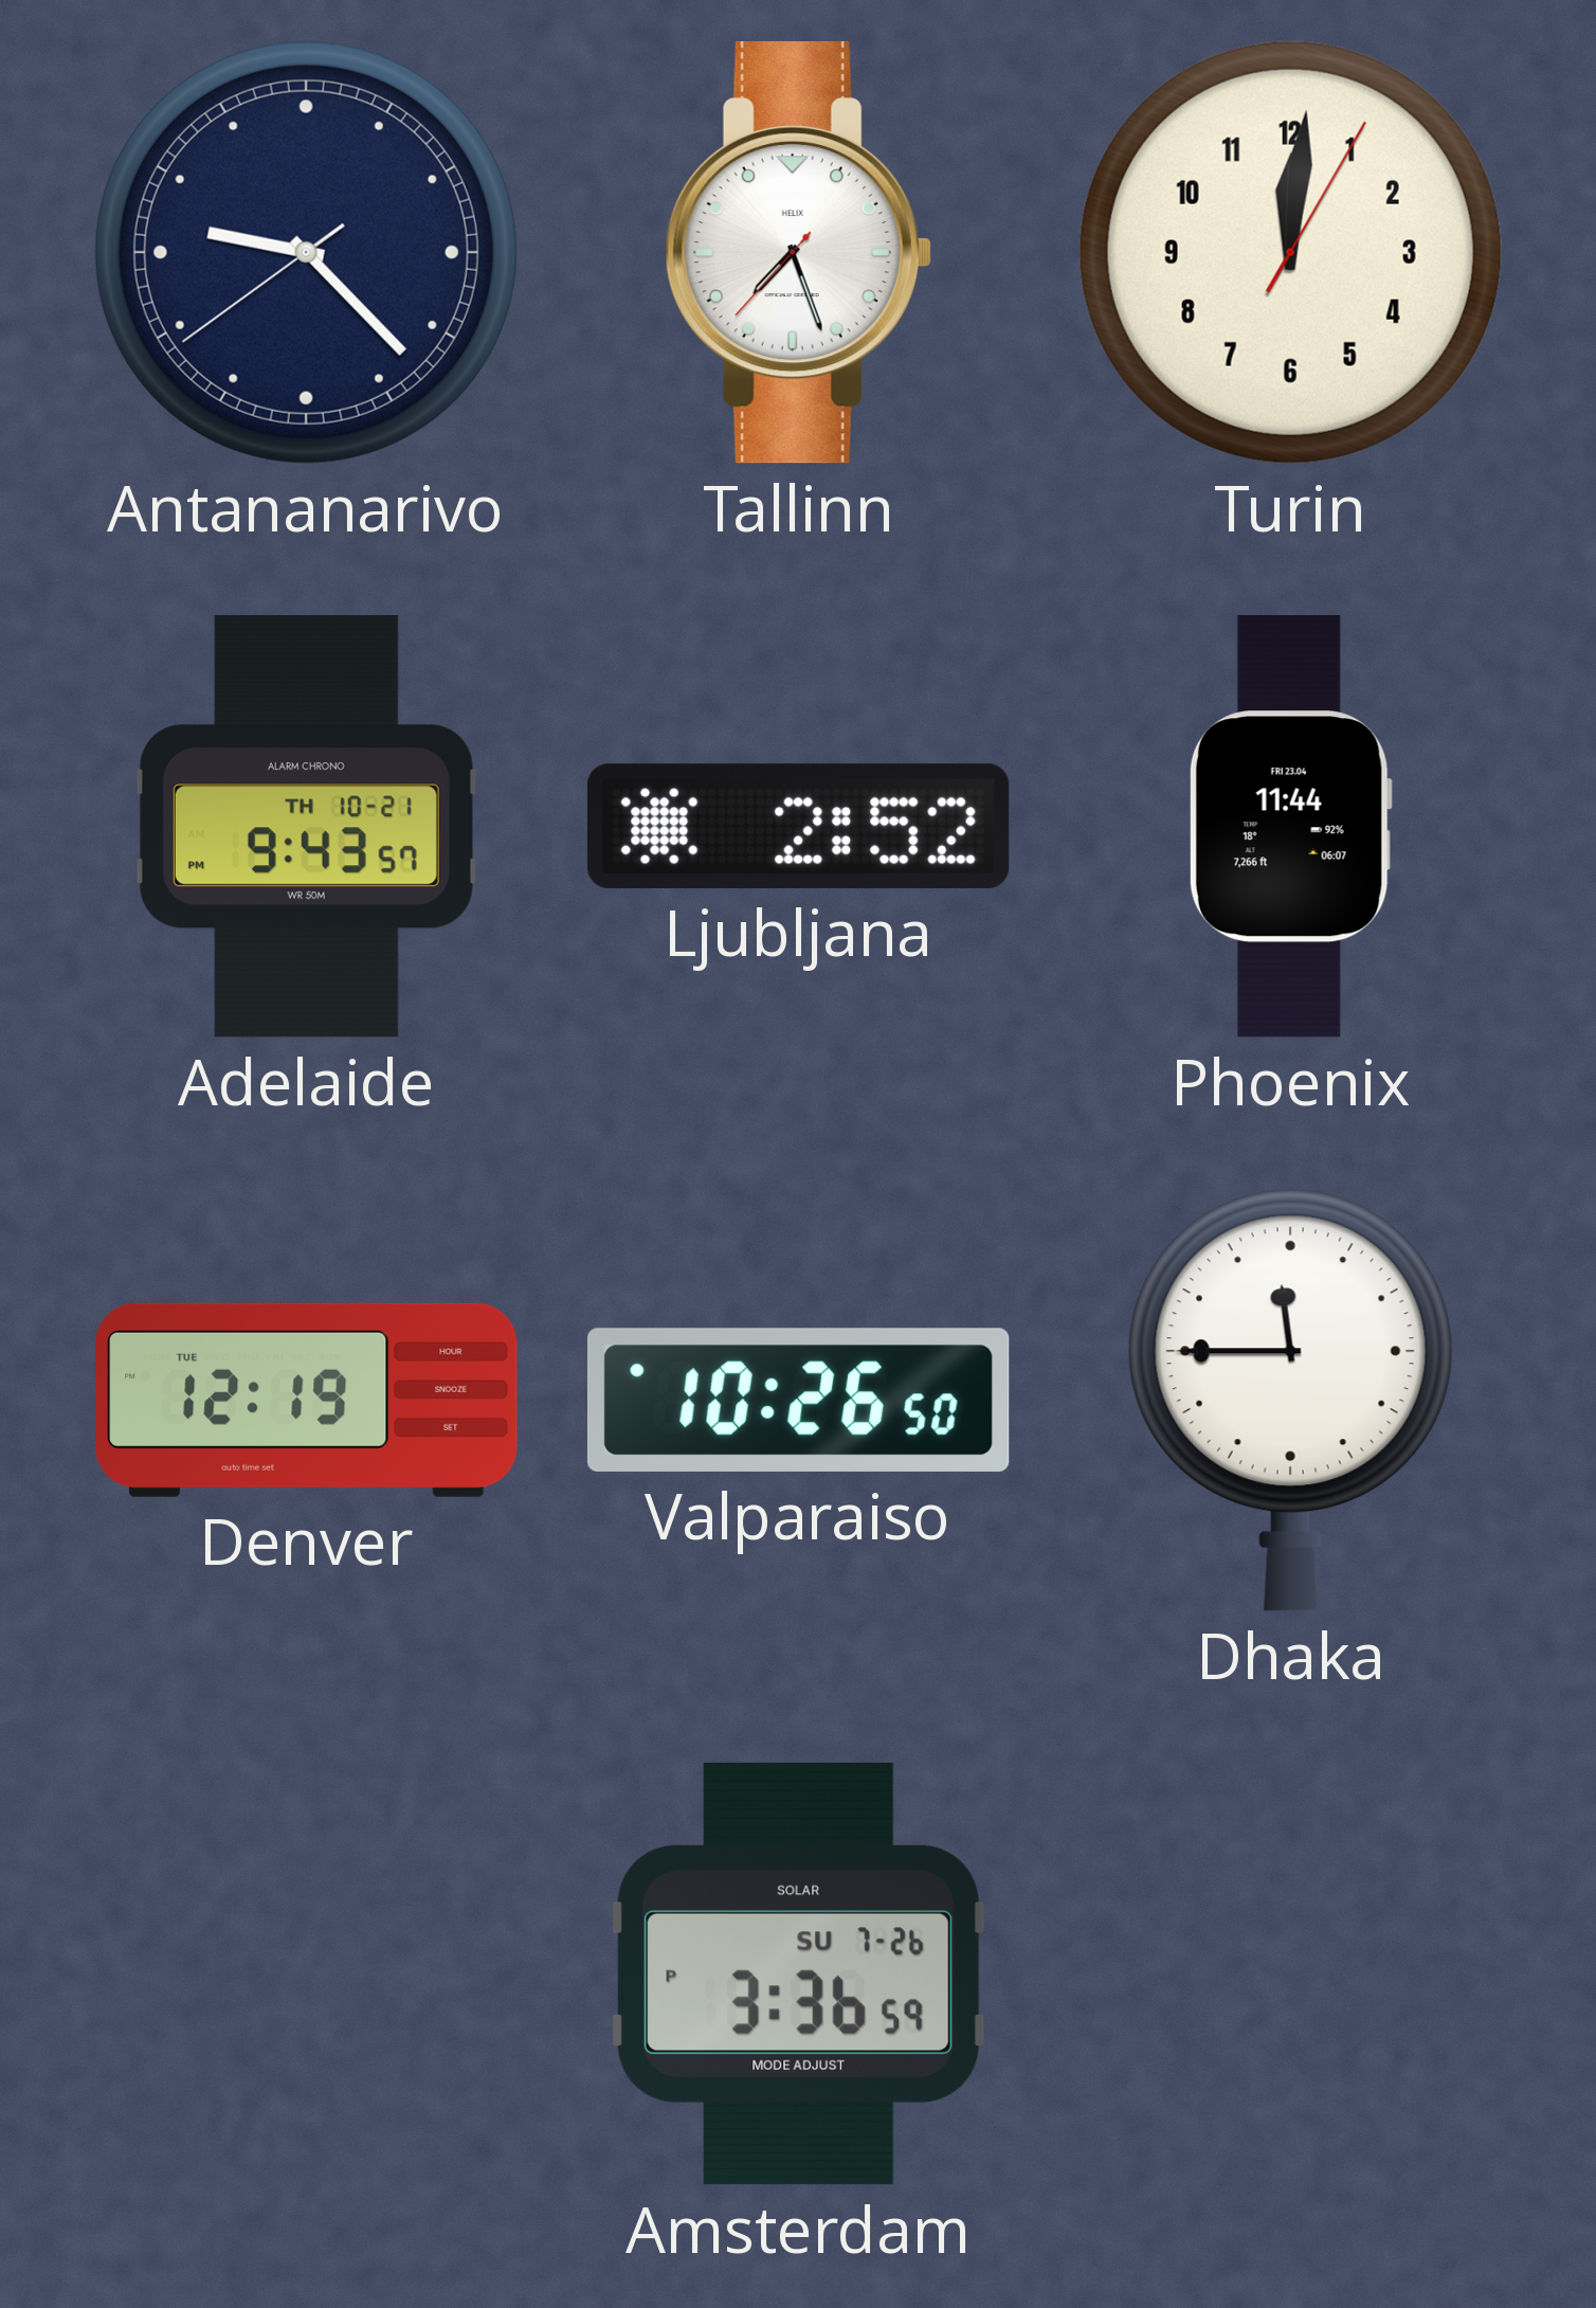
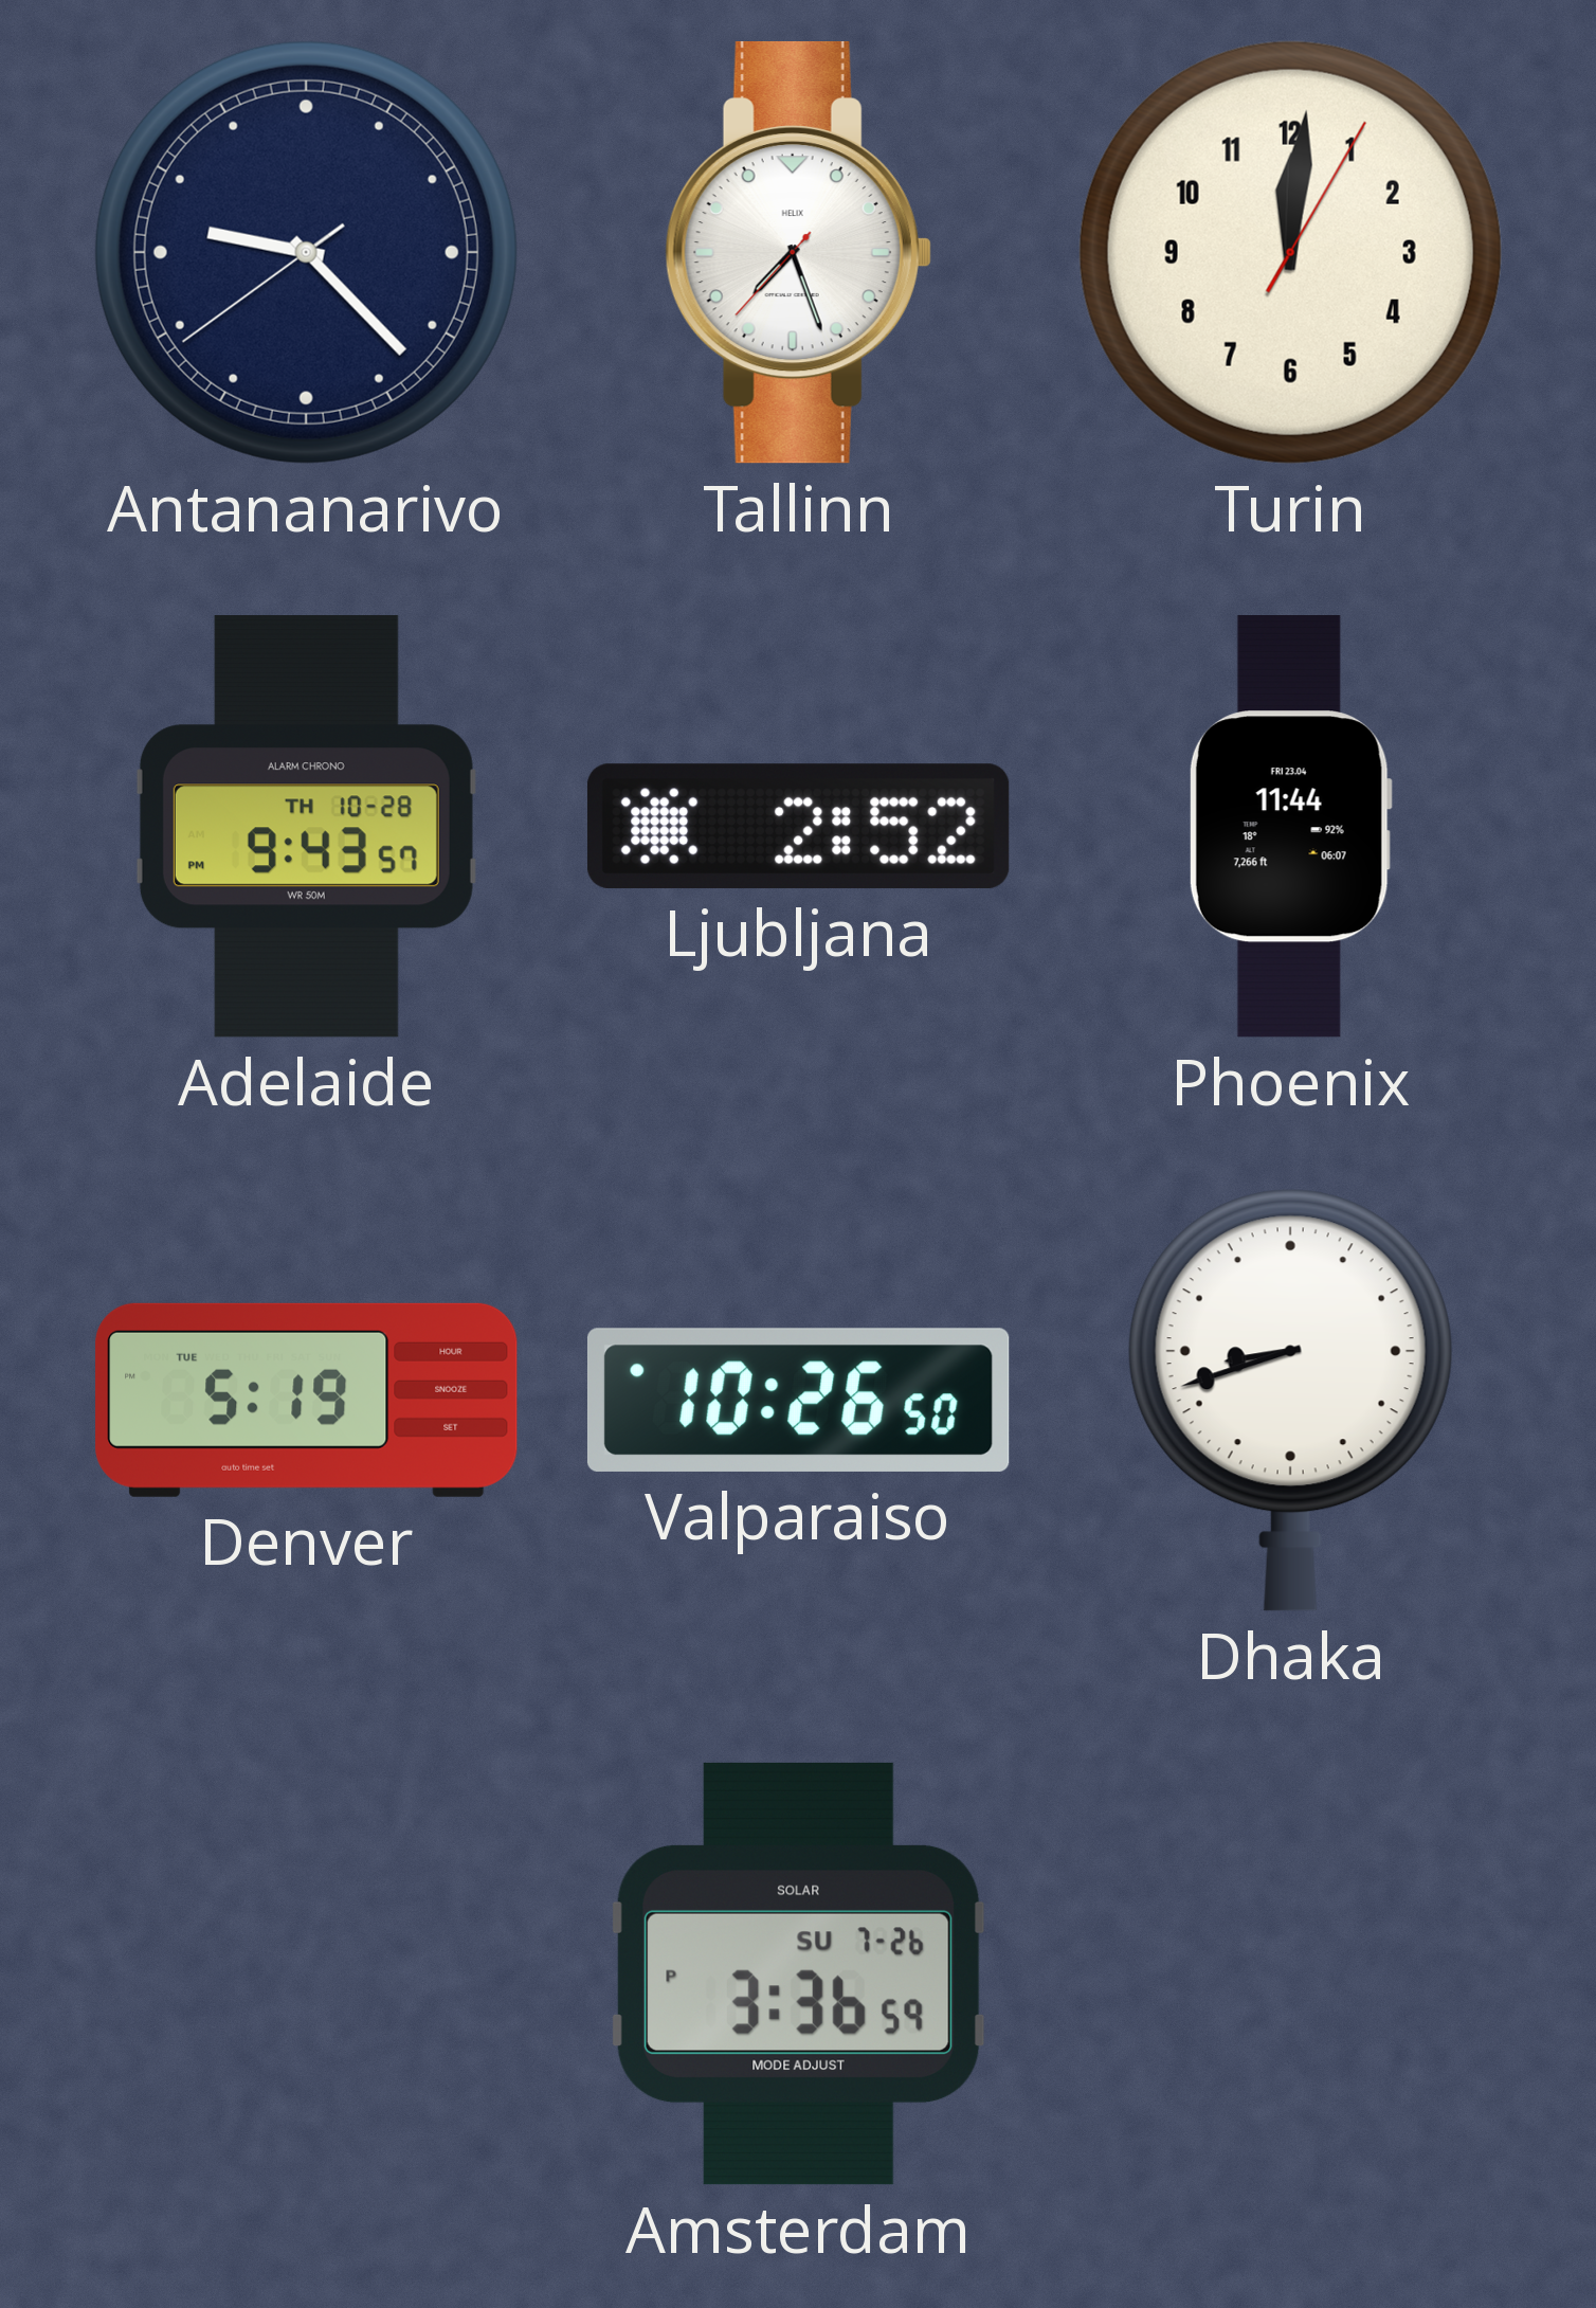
Adelaide date: TH 10-21 -> TH 10-28
Denver: 12:19 -> 5:19
Dhaka: 11:45 -> 8:42
